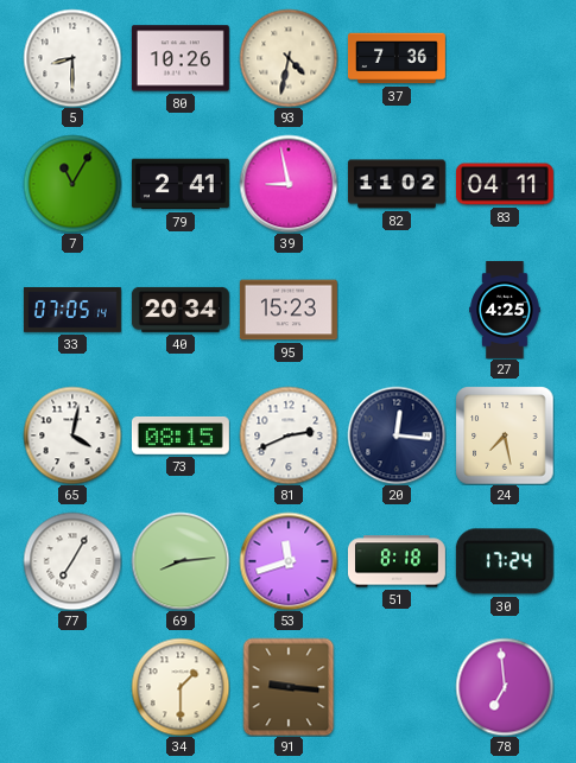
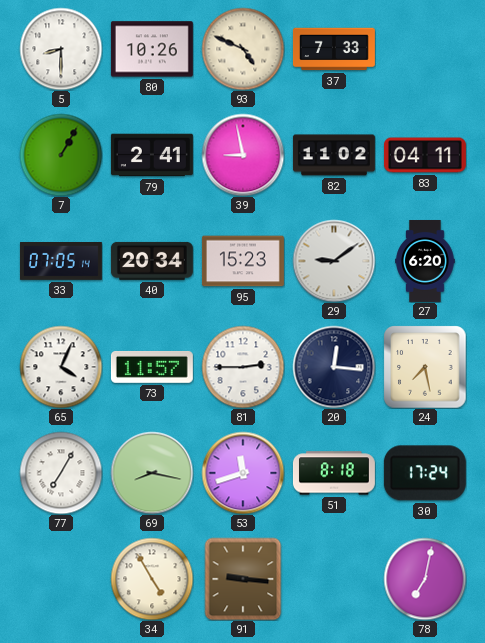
93: 4:32 -> 4:49
37: 7:36 -> 7:33
7: 11:05 -> 1:05
29: none -> 9:09
27: 4:25 -> 6:20
65: 4:02 -> 4:04
73: 08:15 -> 11:57
81: 2:41 -> 2:45
69: 8:14 -> 8:17
34: 1:30 -> 4:55
78: 6:59 -> 7:02
